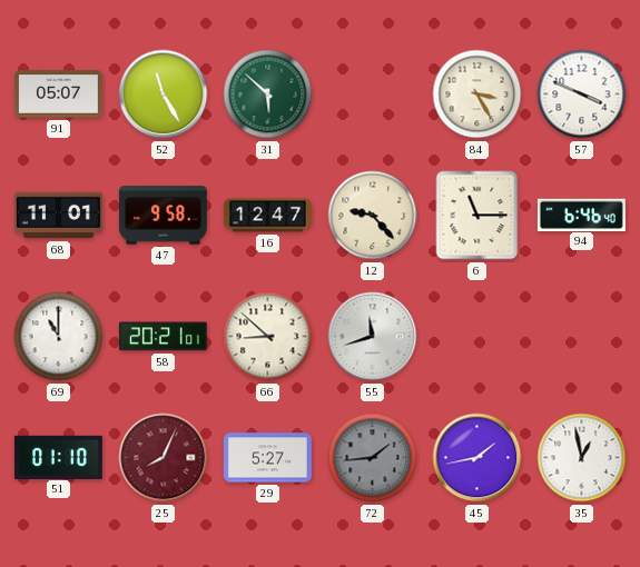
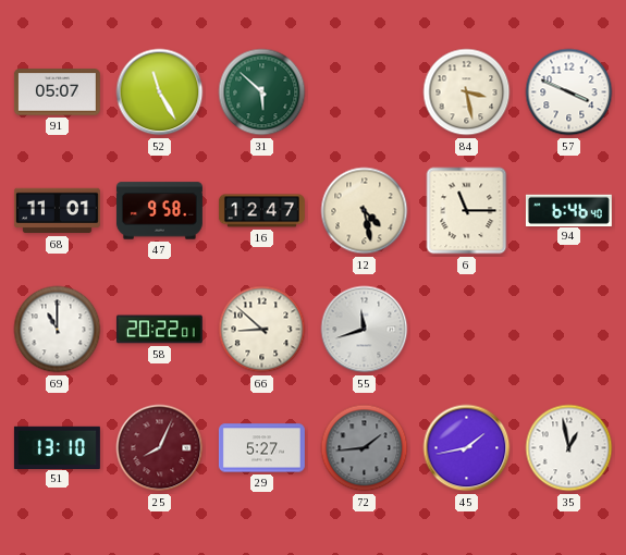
84: 3:25 -> 3:28
12: 9:23 -> 4:28
58: 20:21 -> 20:22
51: 01:10 -> 13:10
